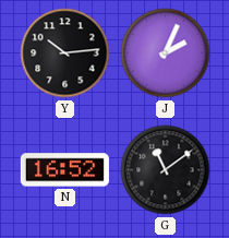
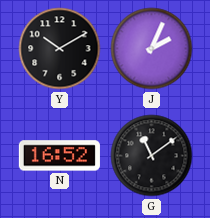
Y: 10:14 -> 10:10
